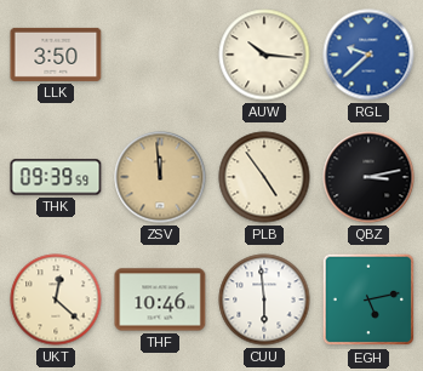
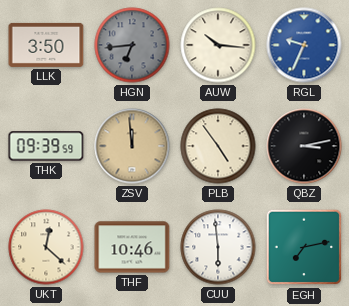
HGN: none -> 6:44
RGL: 9:38 -> 9:34
EGH: 5:13 -> 7:13
